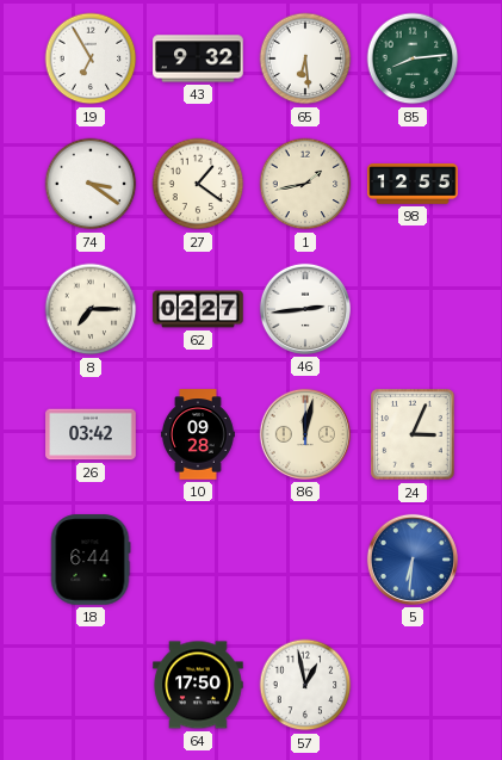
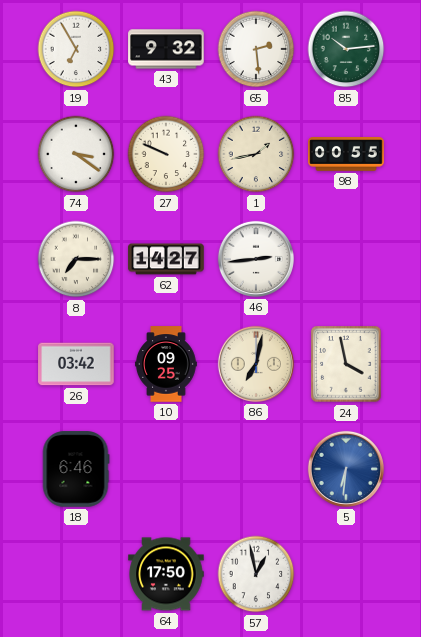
65: 6:29 -> 2:29
85: 8:14 -> 10:14
27: 1:21 -> 9:49
98: 12:55 -> 00:55
62: 02:27 -> 14:27
10: 09:28 -> 09:25
86: 12:02 -> 7:02
24: 3:04 -> 3:58
18: 6:44 -> 6:46
